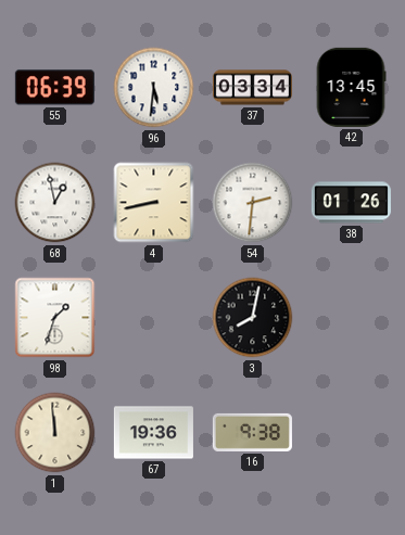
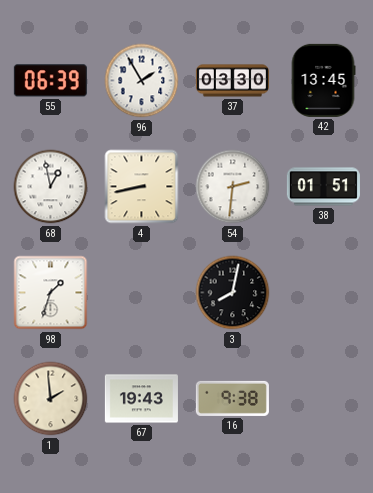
96: 5:31 -> 1:55
37: 03:34 -> 03:30
38: 01:26 -> 01:51
1: 11:59 -> 1:59
67: 19:36 -> 19:43
